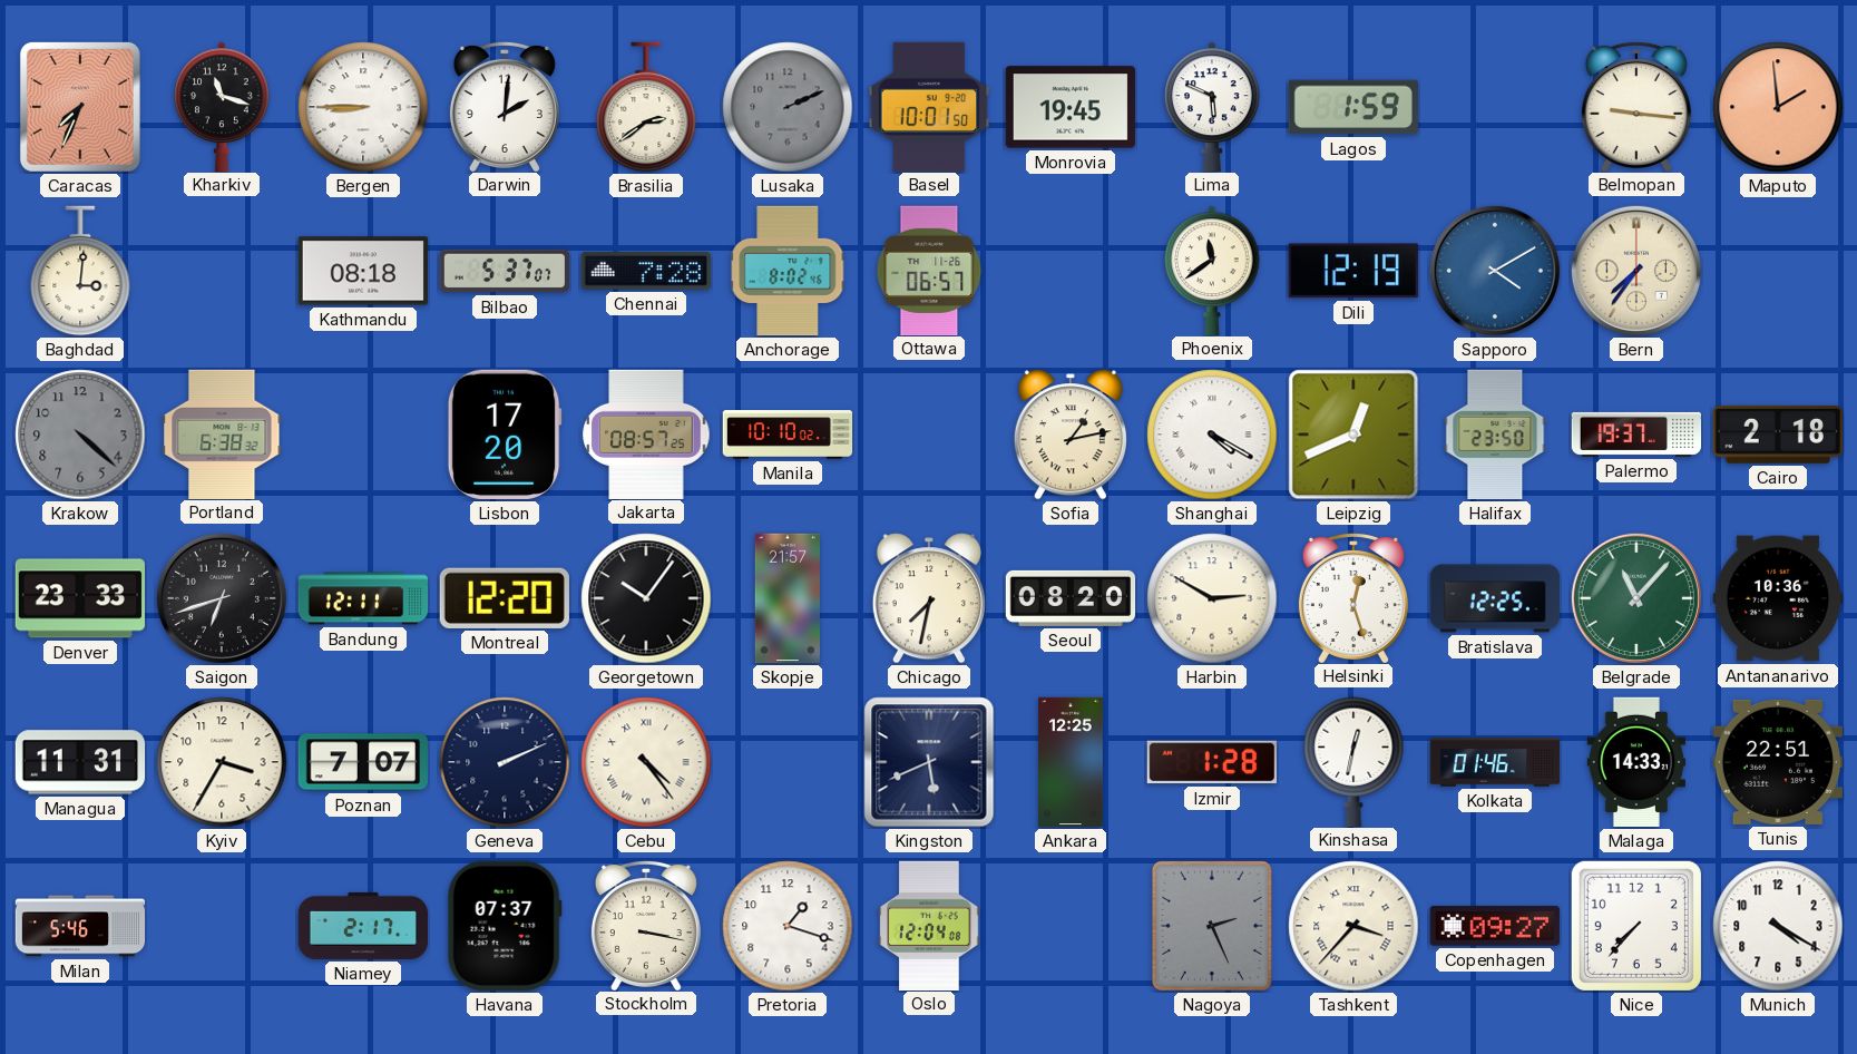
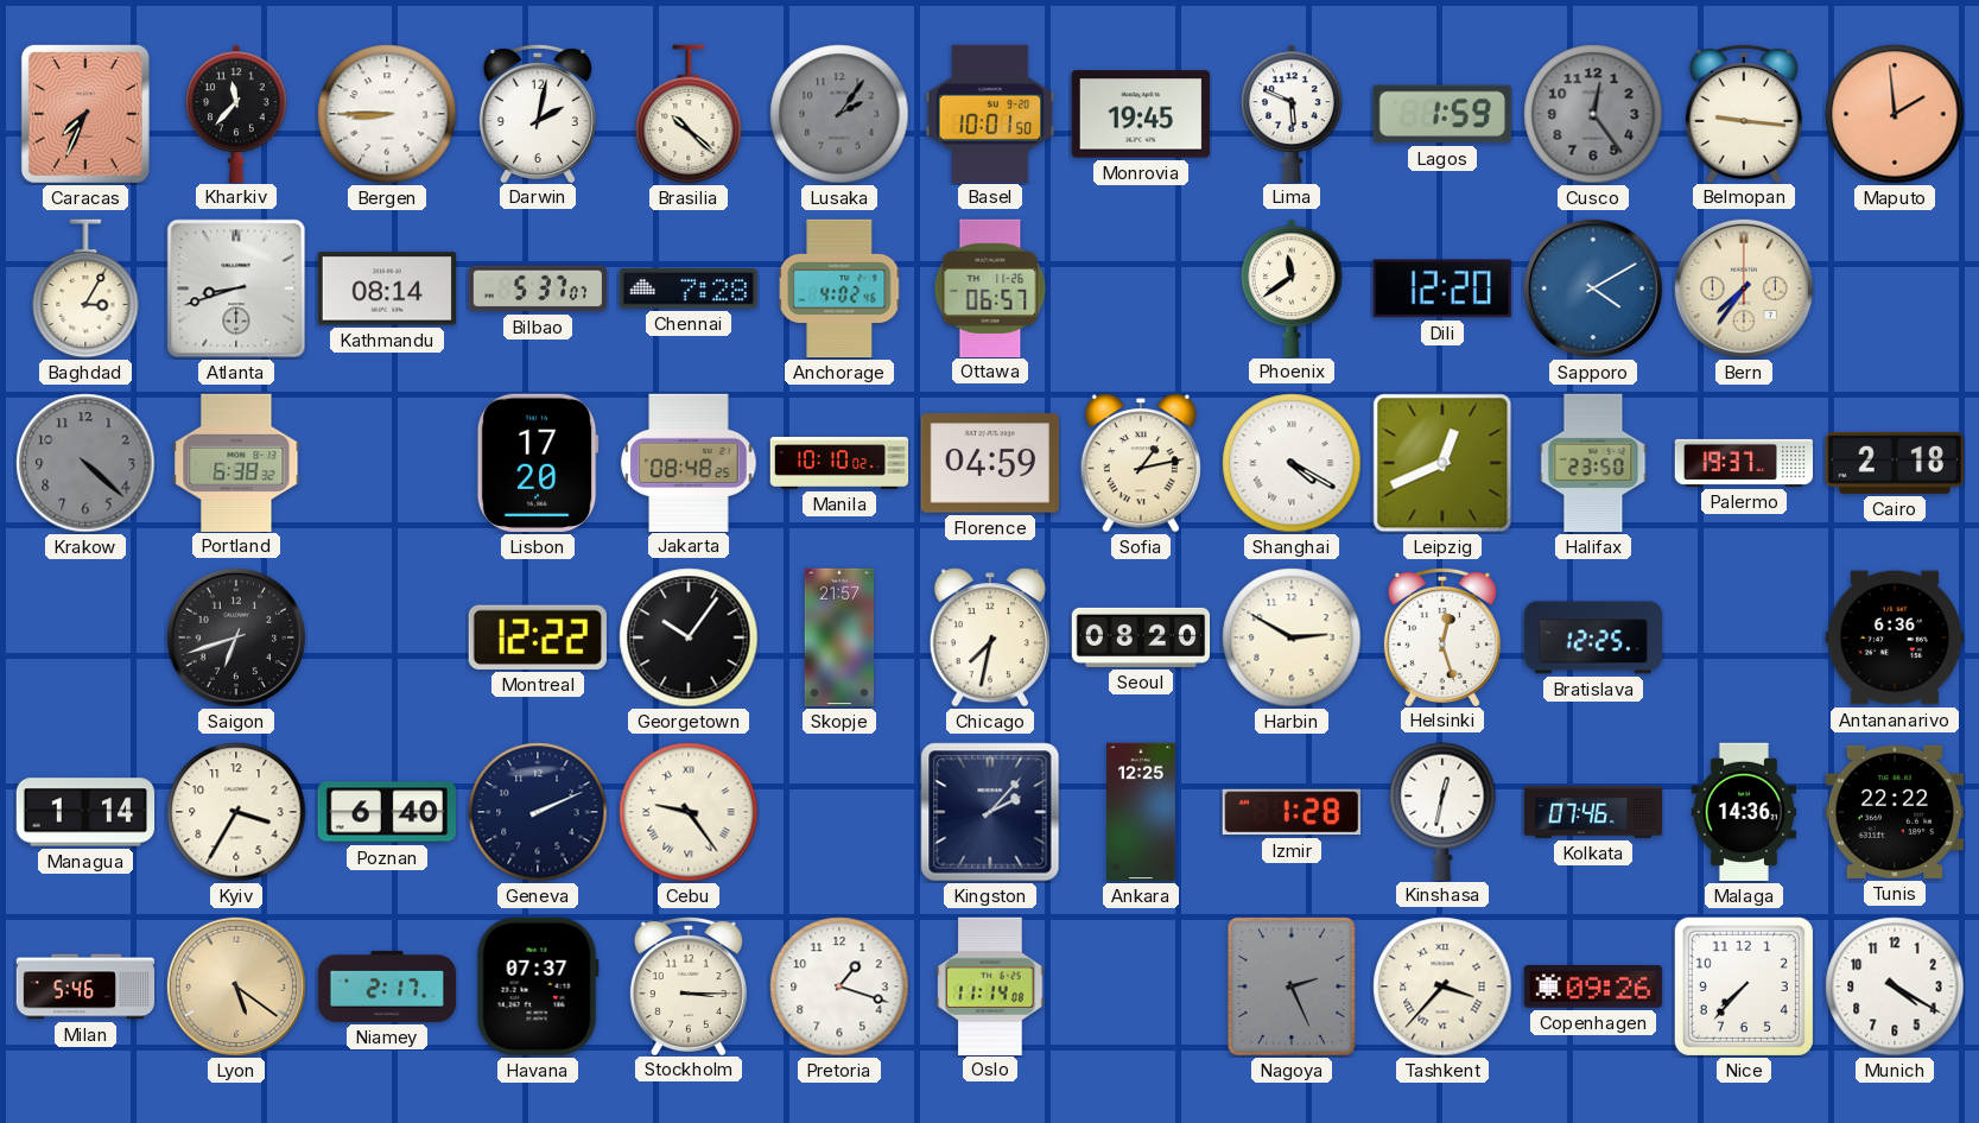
Kharkiv: 11:18 -> 11:37
Darwin: 2:01 -> 2:02
Brasilia: 2:39 -> 10:22
Lusaka: 2:11 -> 2:06
Cusco: none -> 12:24
Baghdad: 3:01 -> 3:05
Atlanta: none -> 8:42
Kathmandu: 08:18 -> 08:14
Anchorage: 8:02 -> 4:02
Dili: 12:19 -> 12:20
Jakarta: 08:57 -> 08:48
Florence: none -> 04:59
Denver: 23:33 -> none
Bandung: 12:11 -> none
Montreal: 12:20 -> 12:22
Belgrade: 11:07 -> none
Antananarivo: 10:36 -> 6:36
Managua: 11:31 -> 1:14
Poznan: 7:07 -> 6:40
Cebu: 4:24 -> 9:24
Kingston: 5:41 -> 2:07
Kolkata: 01:46 -> 07:46
Malaga: 14:33 -> 14:36
Tunis: 22:51 -> 22:22
Lyon: none -> 5:21
Stockholm: 3:17 -> 3:15
Oslo: 12:04 -> 11:14
Copenhagen: 09:27 -> 09:26
